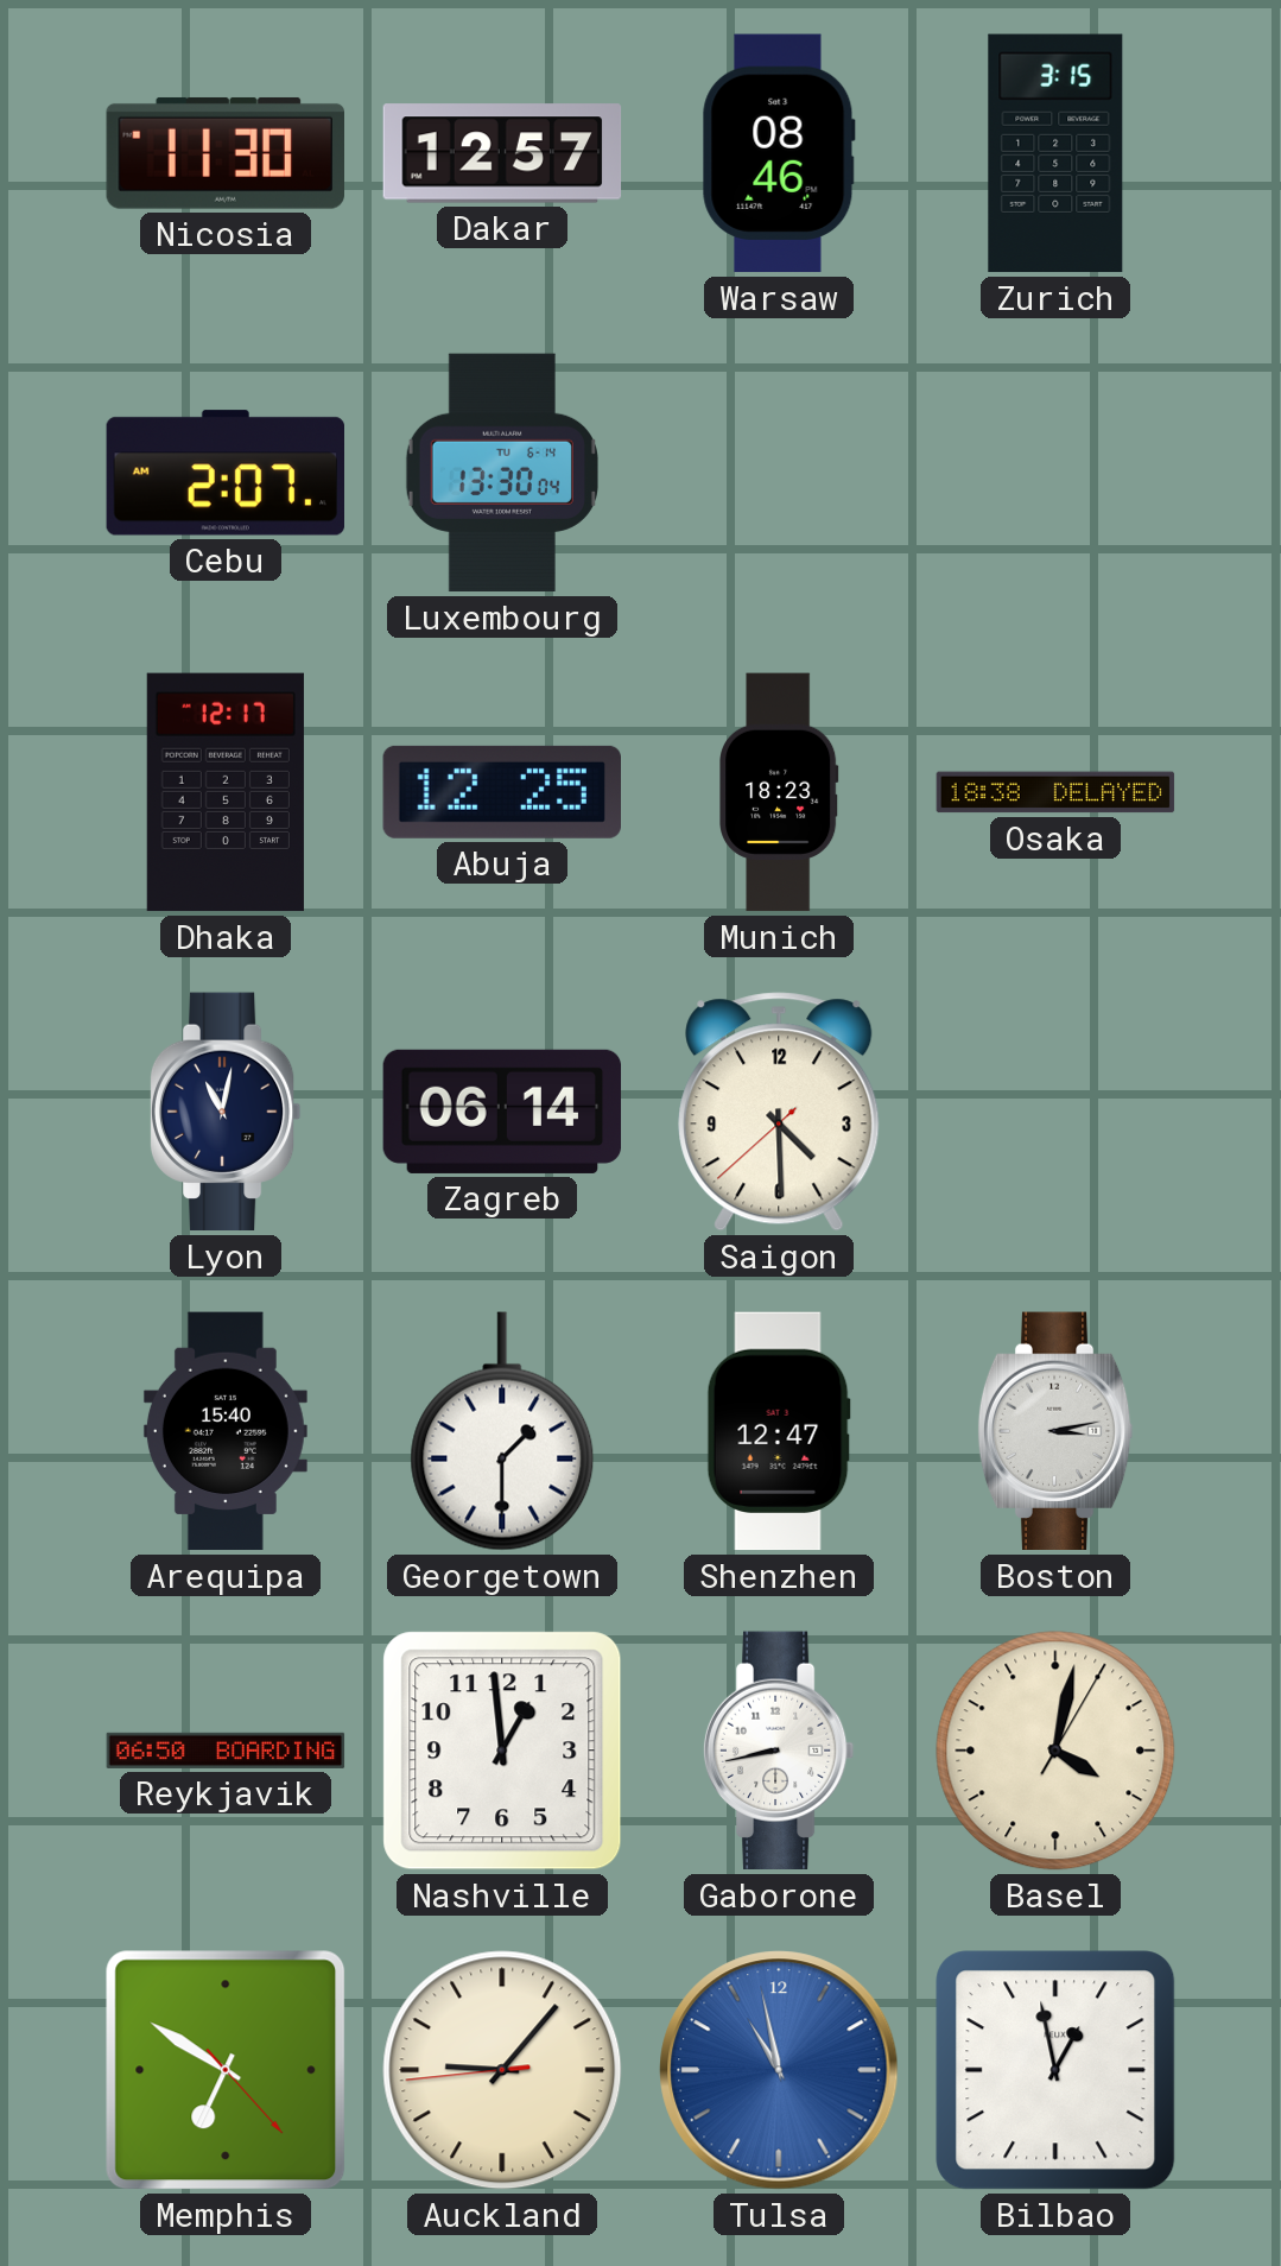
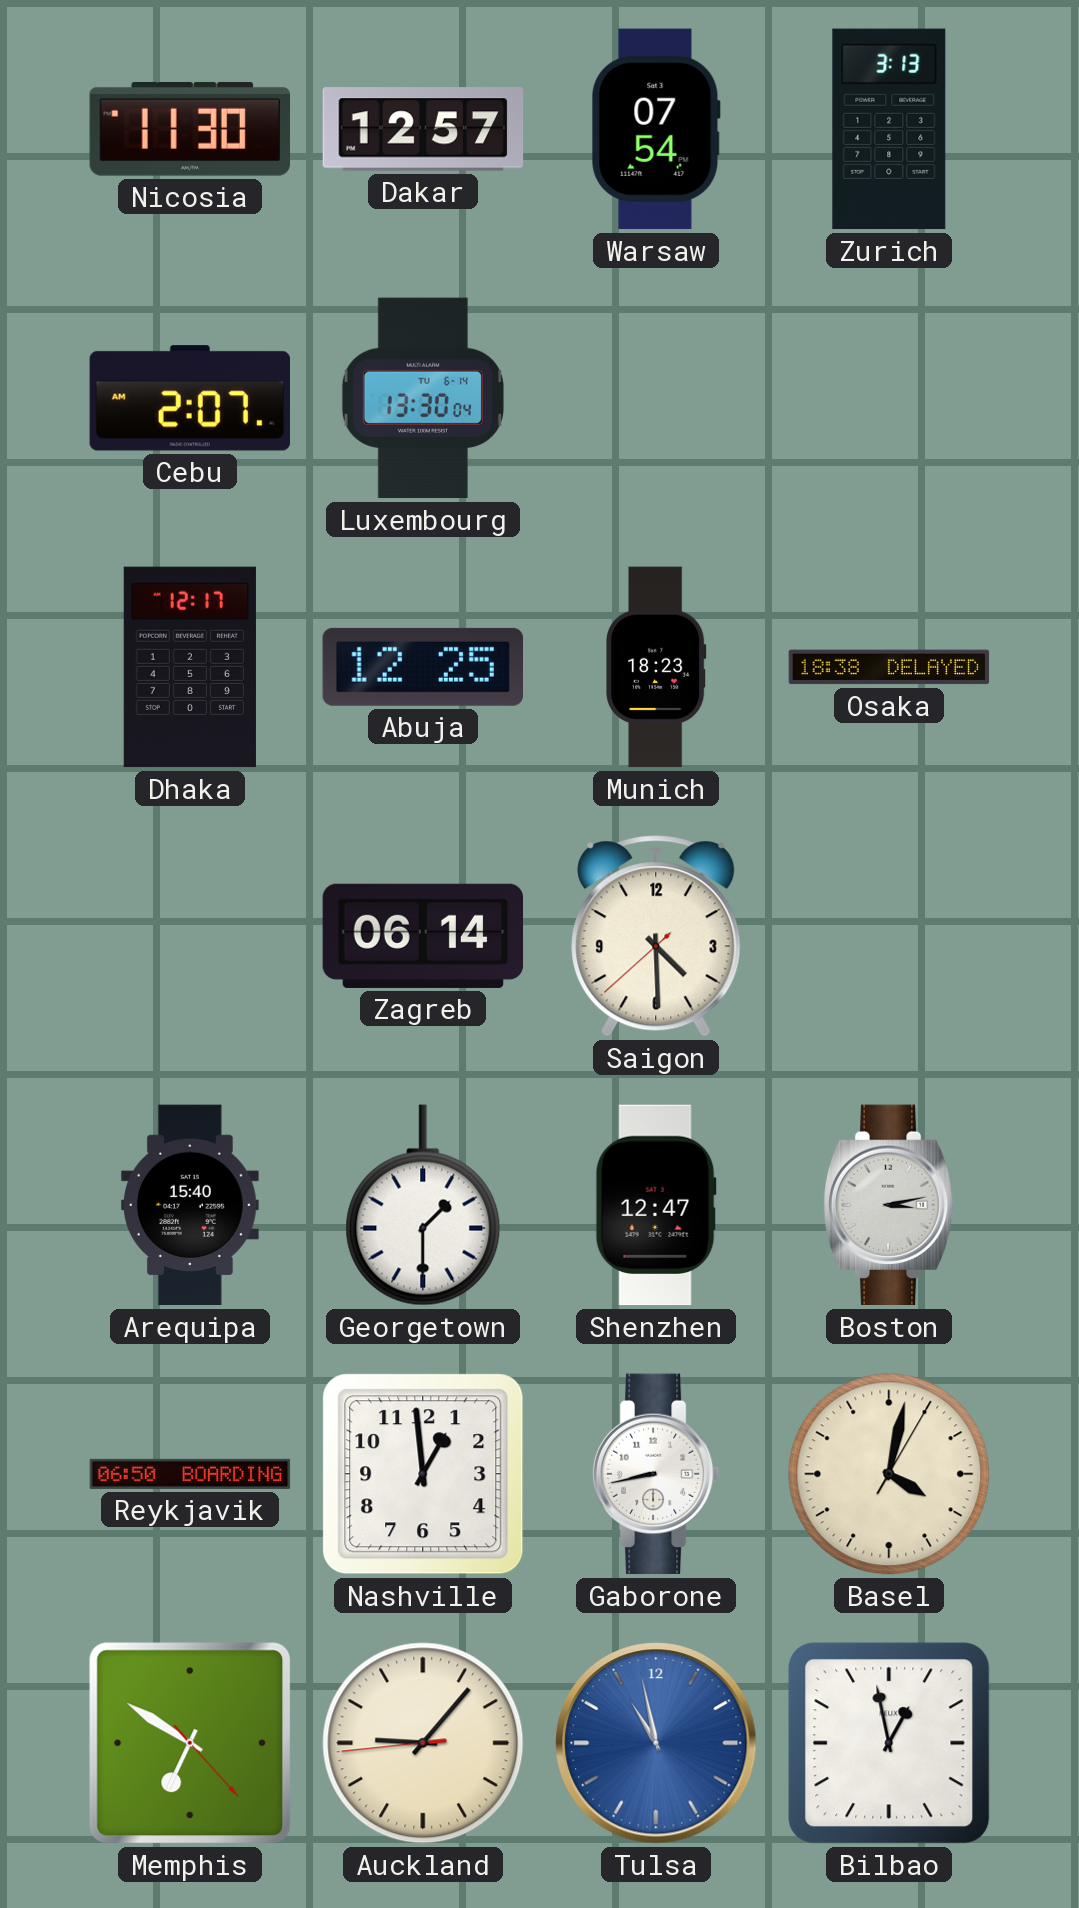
Warsaw: 08:46 -> 07:54
Zurich: 3:15 -> 3:13
Lyon: 11:02 -> none
